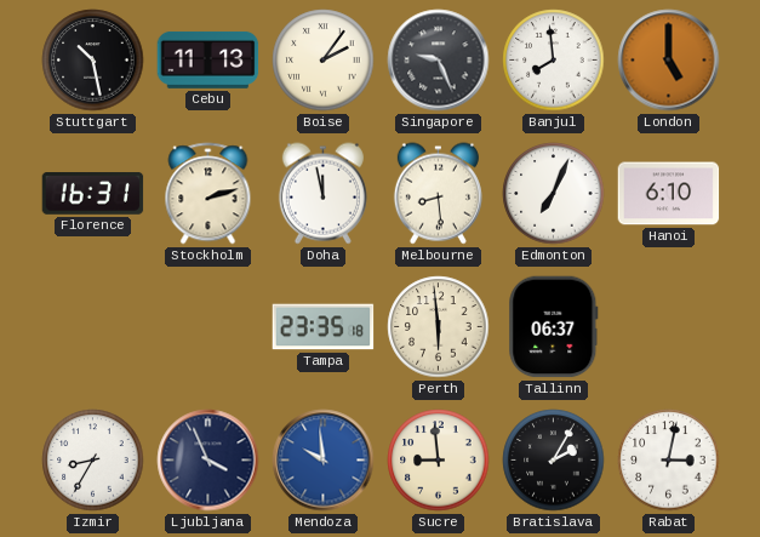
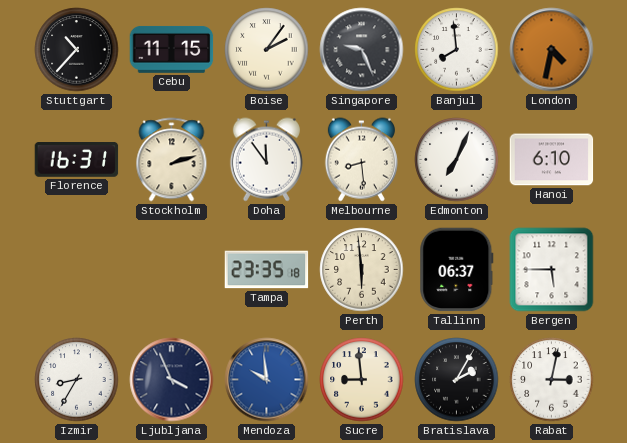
Stuttgart: 10:28 -> 10:37
Cebu: 11:13 -> 11:15
London: 5:00 -> 4:32
Doha: 11:58 -> 11:54
Bergen: none -> 5:45
